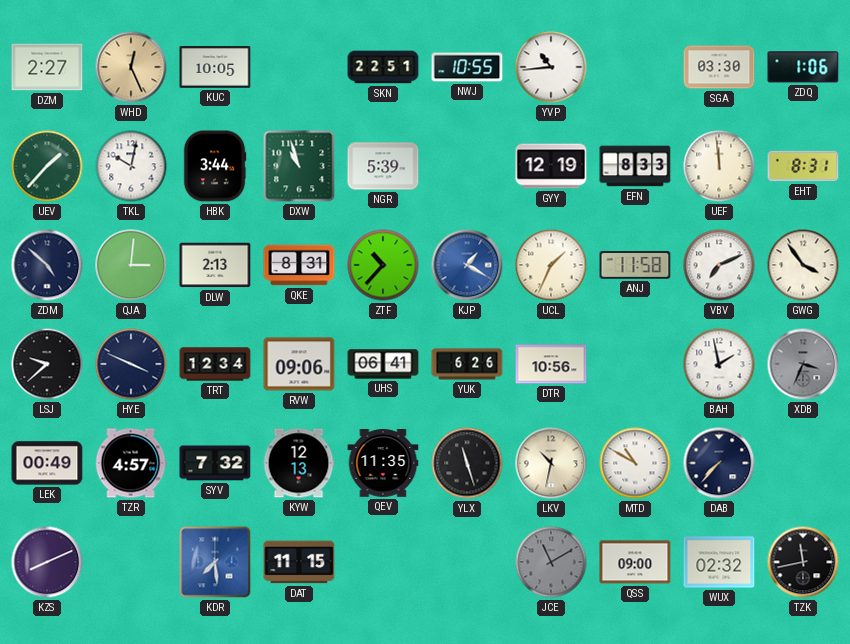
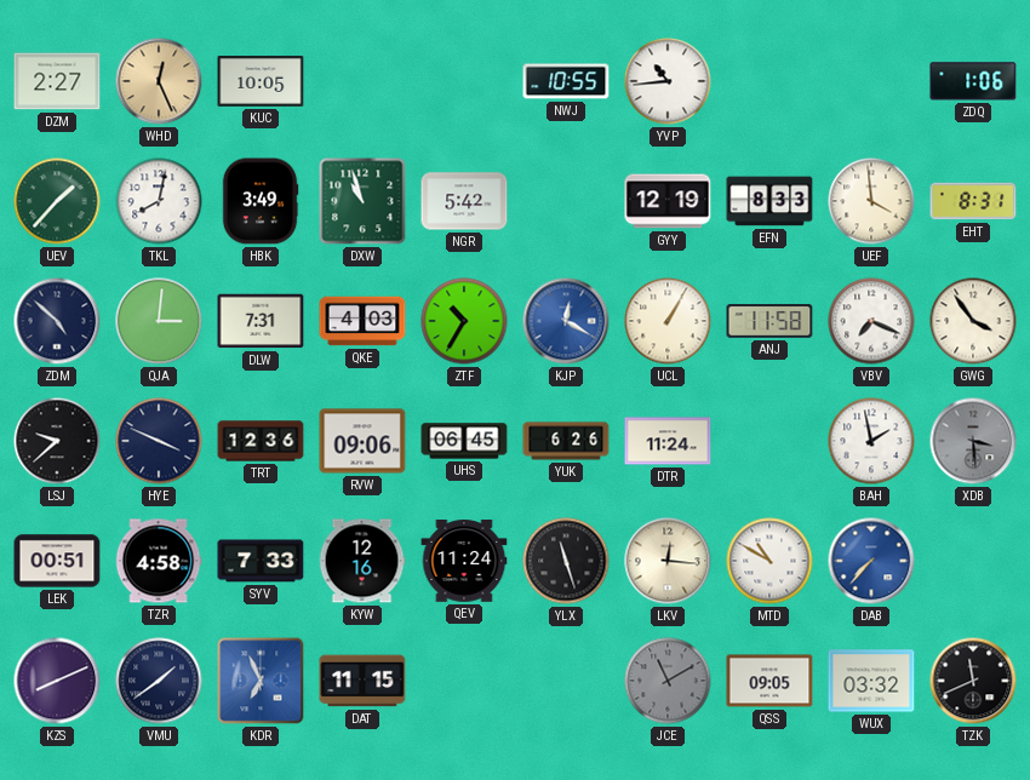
SKN: 22:51 -> none
SGA: 03:30 -> none
TKL: 10:02 -> 8:02
HBK: 3:44 -> 3:49
NGR: 5:39 -> 5:42
UEF: 11:59 -> 3:59
DLW: 2:13 -> 7:31
QKE: 8:31 -> 4:03
ZTF: 10:37 -> 10:35
KJP: 1:20 -> 12:20
UCL: 1:34 -> 1:05
VBV: 7:11 -> 7:19
TRT: 12:34 -> 12:36
UHS: 06:41 -> 06:45
DTR: 10:56 -> 11:24
XDB: 3:34 -> 3:29
LEK: 00:49 -> 00:51
TZR: 4:57 -> 4:58
SYV: 7:32 -> 7:33
KYW: 12:13 -> 12:16
QEV: 11:35 -> 11:24
LKV: 10:32 -> 12:16
DAB dial: navy -> blue
VMU: none -> 1:39
KDR: 7:29 -> 6:56
QSS: 09:00 -> 09:05
WUX: 02:32 -> 03:32
TZK: 11:43 -> 11:41
